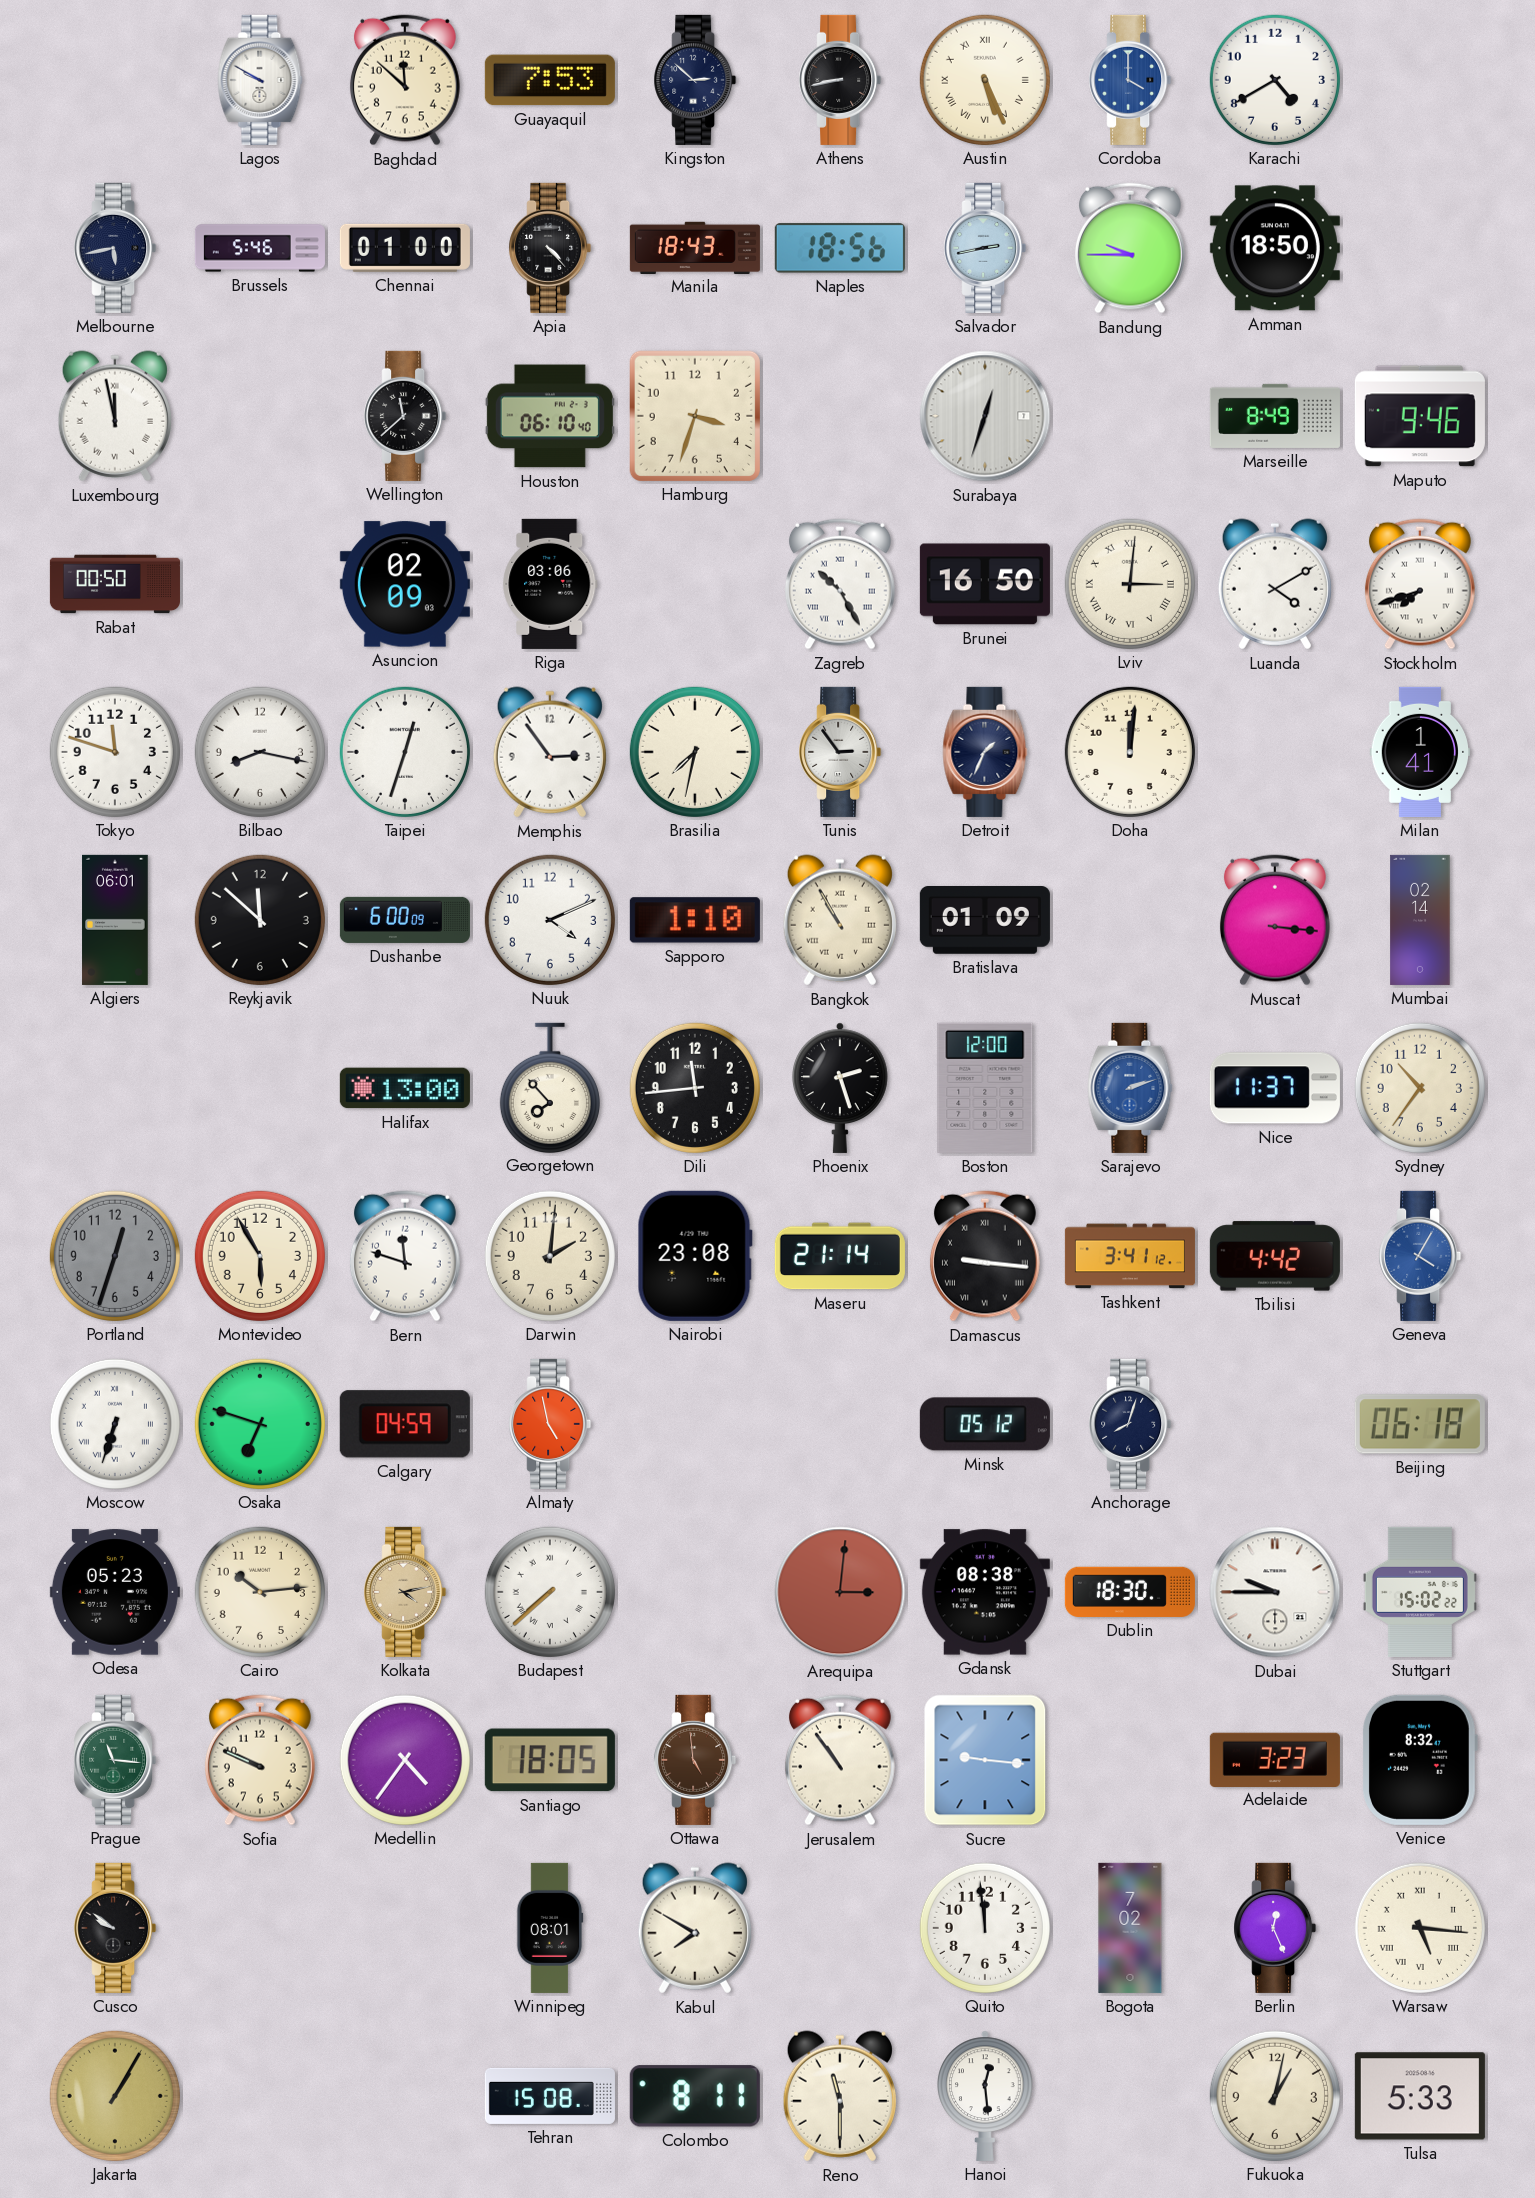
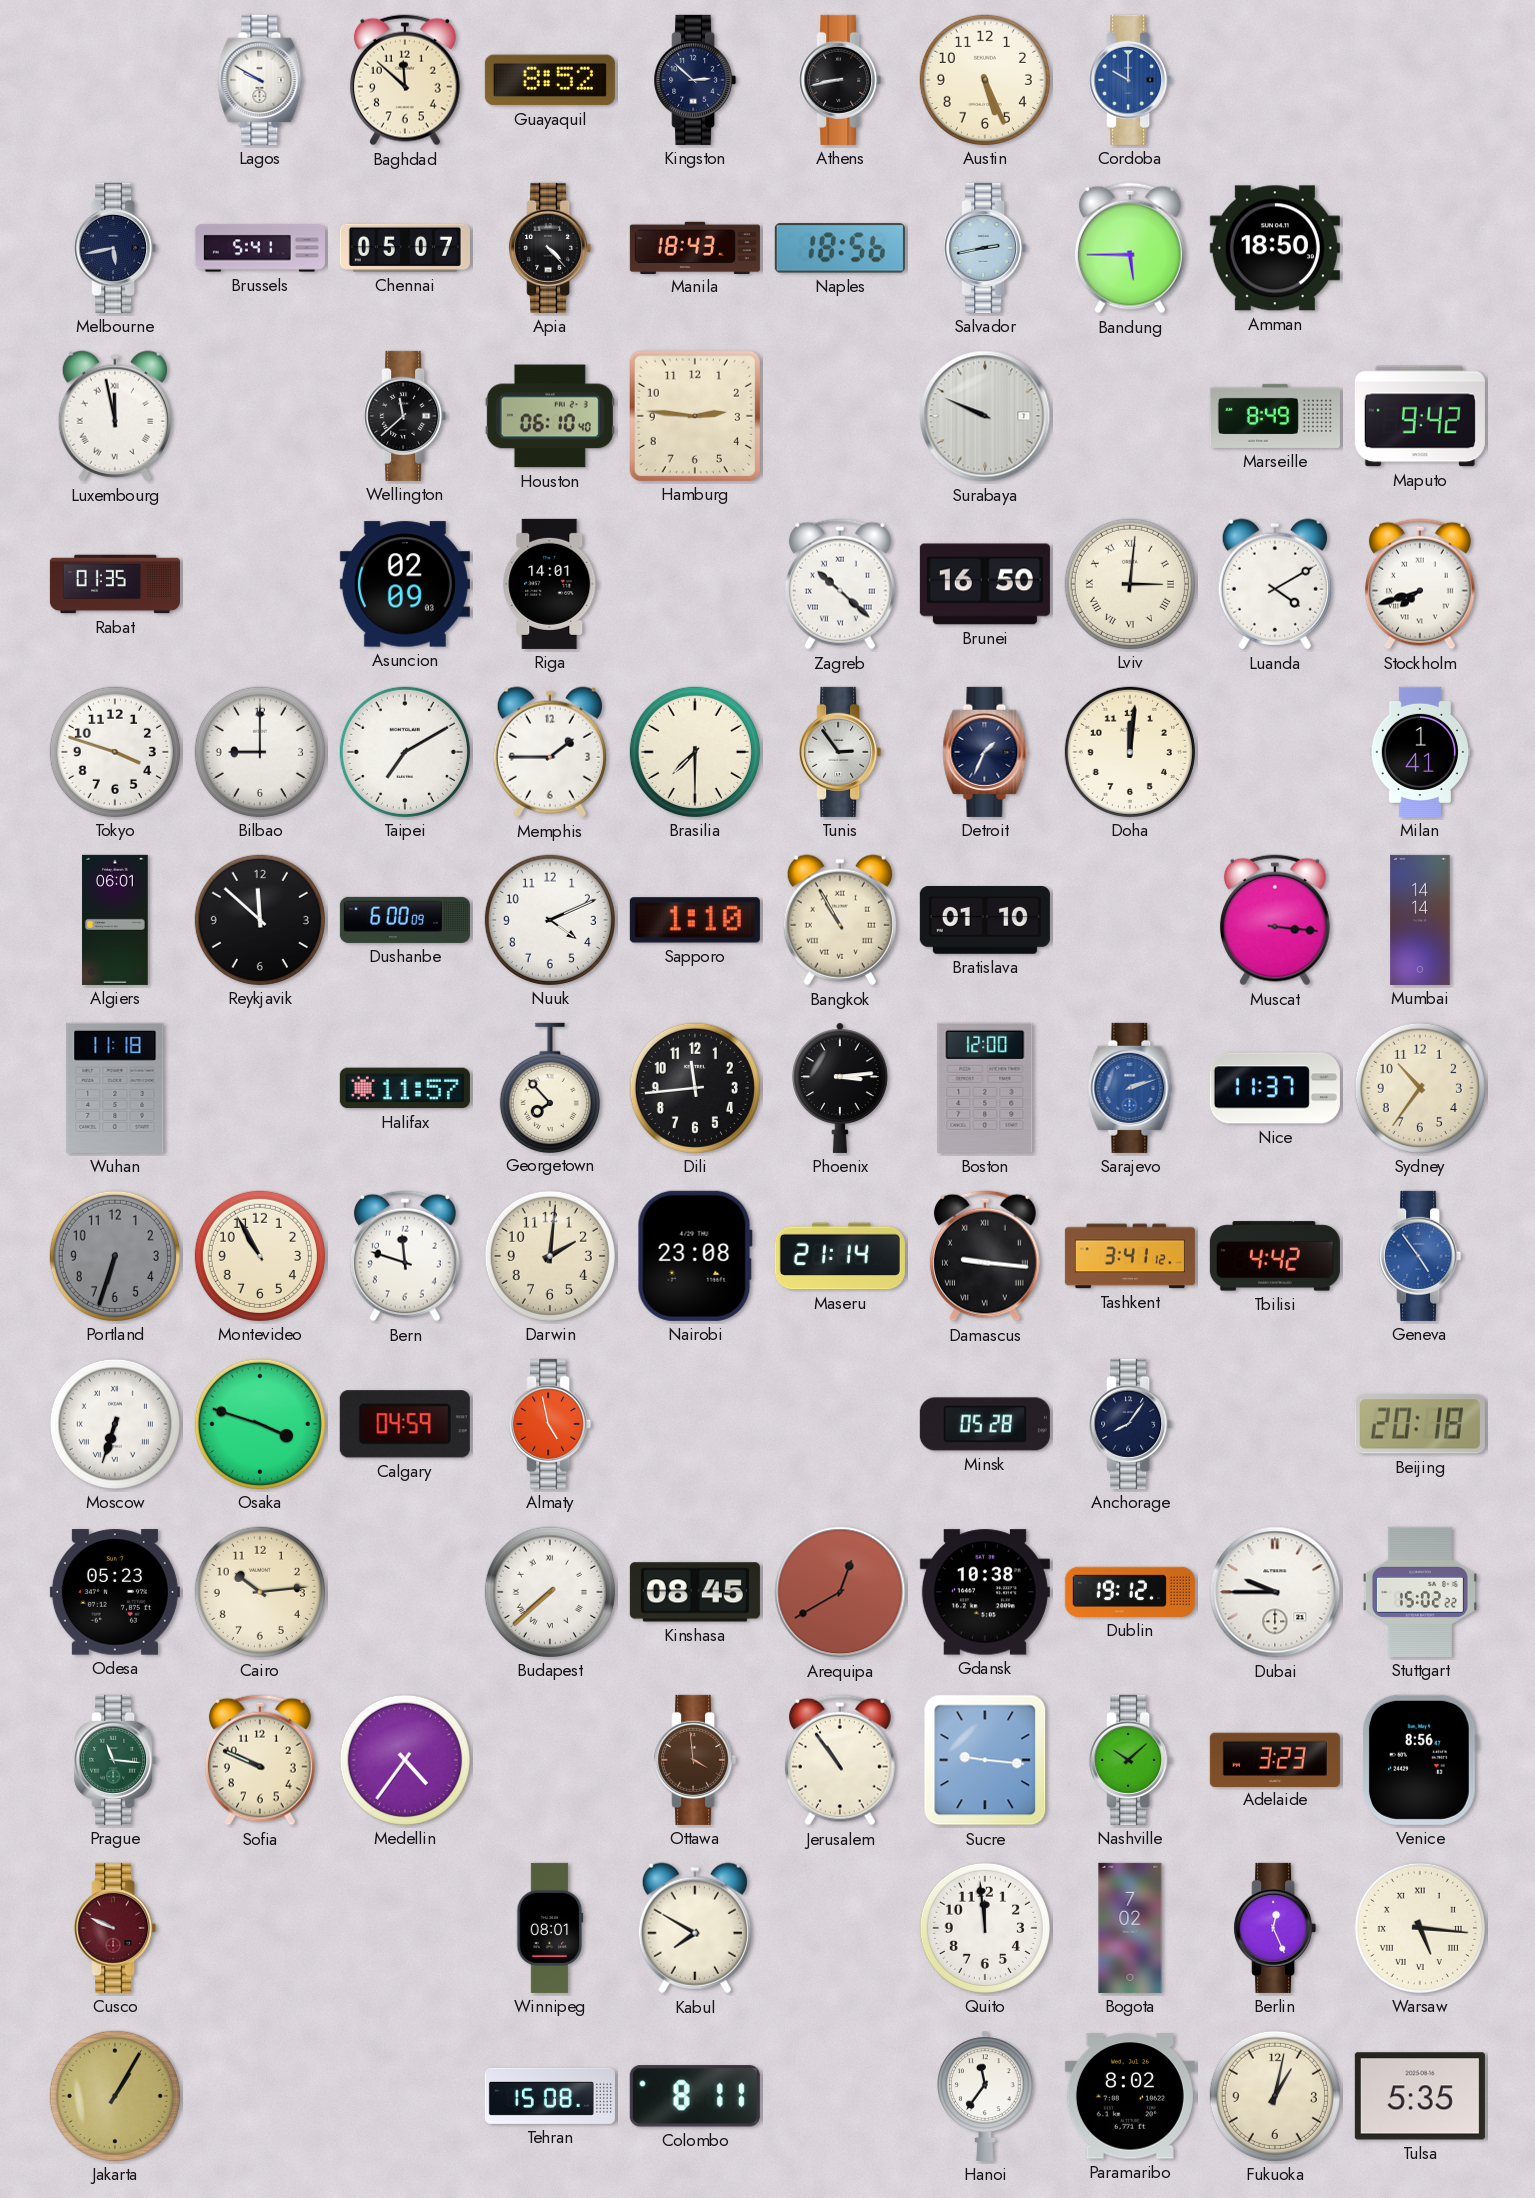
Guayaquil: 7:53 -> 8:52
Austin numerals: Roman -> Arabic
Cordoba: 4:00 -> 10:00
Karachi: 4:40 -> none
Brussels: 5:46 -> 5:41
Chennai: 01:00 -> 05:07
Bandung: 9:45 -> 5:45
Hamburg: 3:33 -> 2:46
Surabaya: 12:33 -> 9:49
Maputo: 9:46 -> 9:42
Rabat: 00:50 -> 01:35
Riga: 03:06 -> 14:01
Zagreb: 10:25 -> 10:22
Tokyo: 11:48 -> 3:48
Bilbao: 8:17 -> 9:00
Taipei: 12:33 -> 7:10
Memphis: 2:54 -> 1:45
Brasilia: 7:32 -> 7:30
Bratislava: 01:09 -> 01:10
Mumbai: 02:14 -> 14:14
Wuhan: none -> 11:18
Halifax: 13:00 -> 11:57
Phoenix: 2:27 -> 3:14
Portland: 12:33 -> 6:33
Montevideo: 5:55 -> 10:55
Geneva: 4:05 -> 4:54
Osaka: 6:48 -> 3:48
Minsk: 05:12 -> 05:28
Anchorage: 8:03 -> 8:06
Beijing: 06:18 -> 20:18
Kolkata: 4:13 -> none
Kinshasa: none -> 08:45
Arequipa: 3:01 -> 12:40
Gdansk: 08:38 -> 10:38
Dublin: 18:30 -> 19:12
Santiago: 18:05 -> none
Ottawa: 4:59 -> 3:59
Nashville: none -> 10:08
Venice: 8:32 -> 8:56
Cusco: 9:51 -> 9:49
Cusco dial: black -> burgundy
Reno: 11:30 -> none
Hanoi: 12:29 -> 11:36
Paramaribo: none -> 8:02
Tulsa: 5:33 -> 5:35
